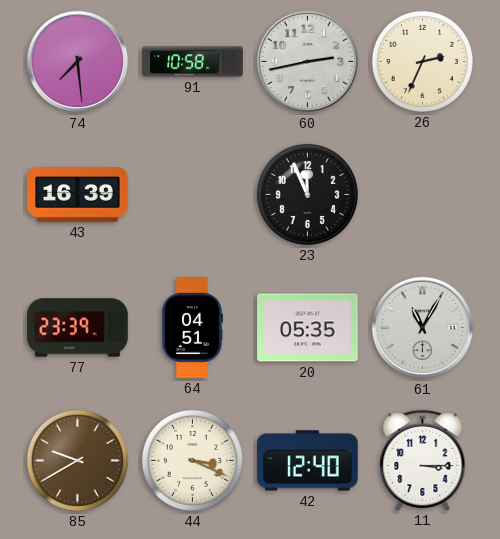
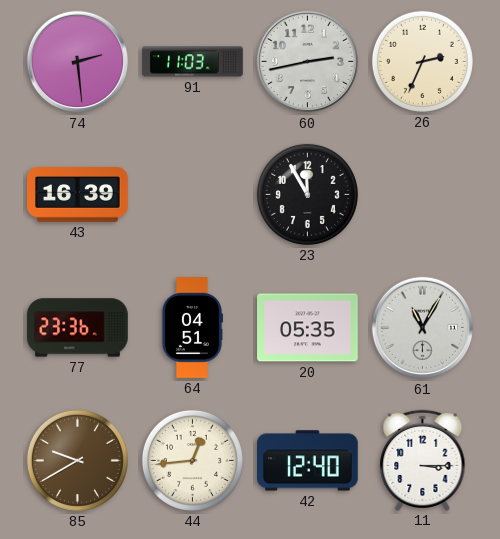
74: 7:29 -> 2:29
91: 10:58 -> 11:03
23: 11:56 -> 11:55
77: 23:39 -> 23:36
44: 3:19 -> 12:44
